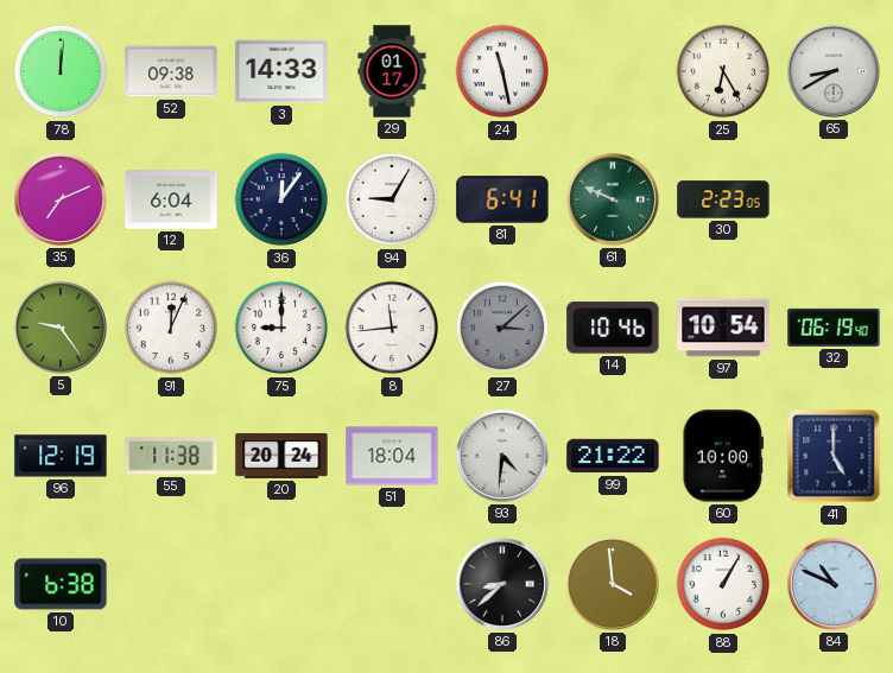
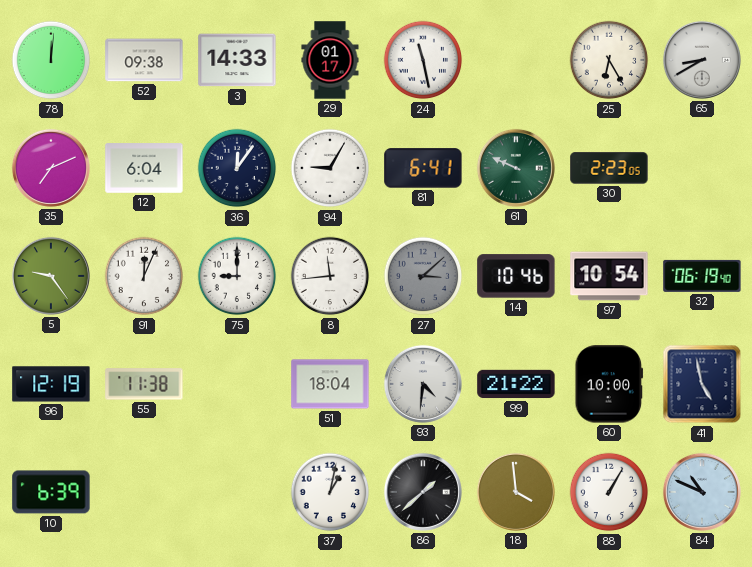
20: 20:24 -> none
41: 5:00 -> 4:58
10: 6:38 -> 6:39
37: none -> 1:02
86: 8:38 -> 1:38
